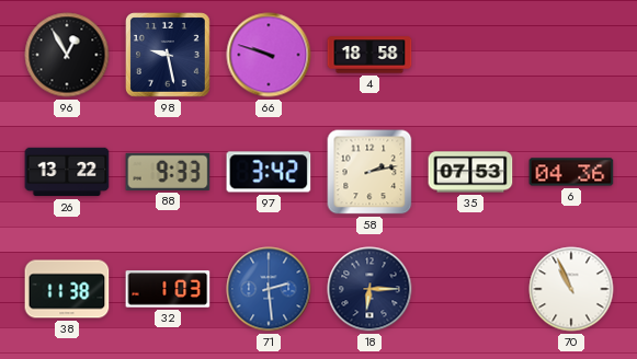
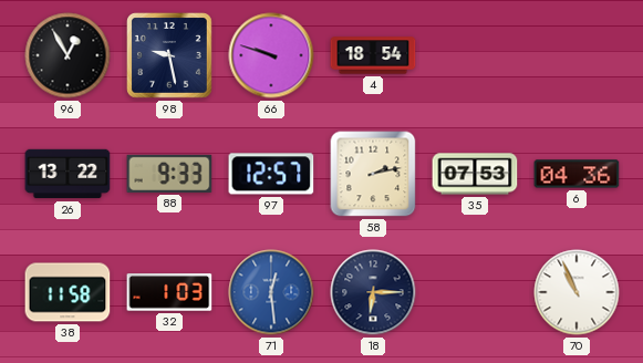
4: 18:58 -> 18:54
97: 3:42 -> 12:57
38: 11:38 -> 11:58
71: 2:29 -> 12:29
